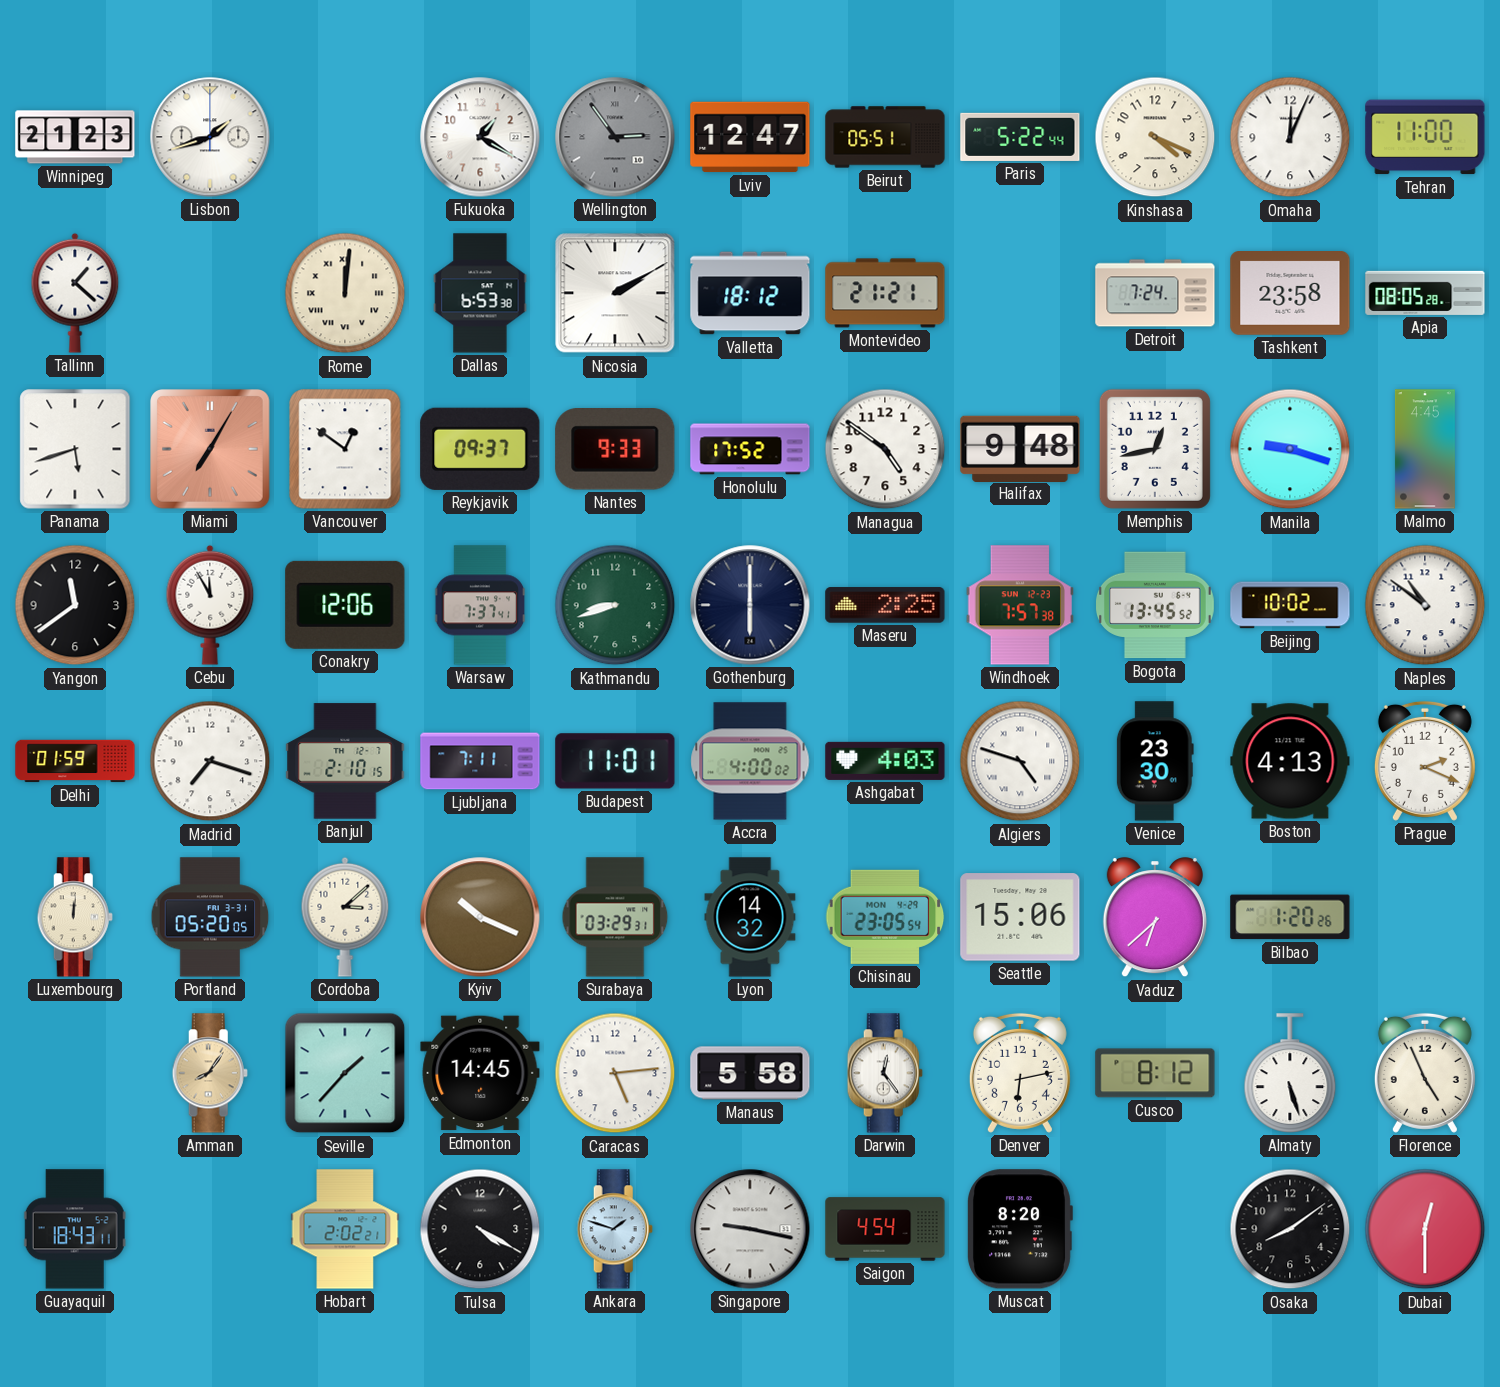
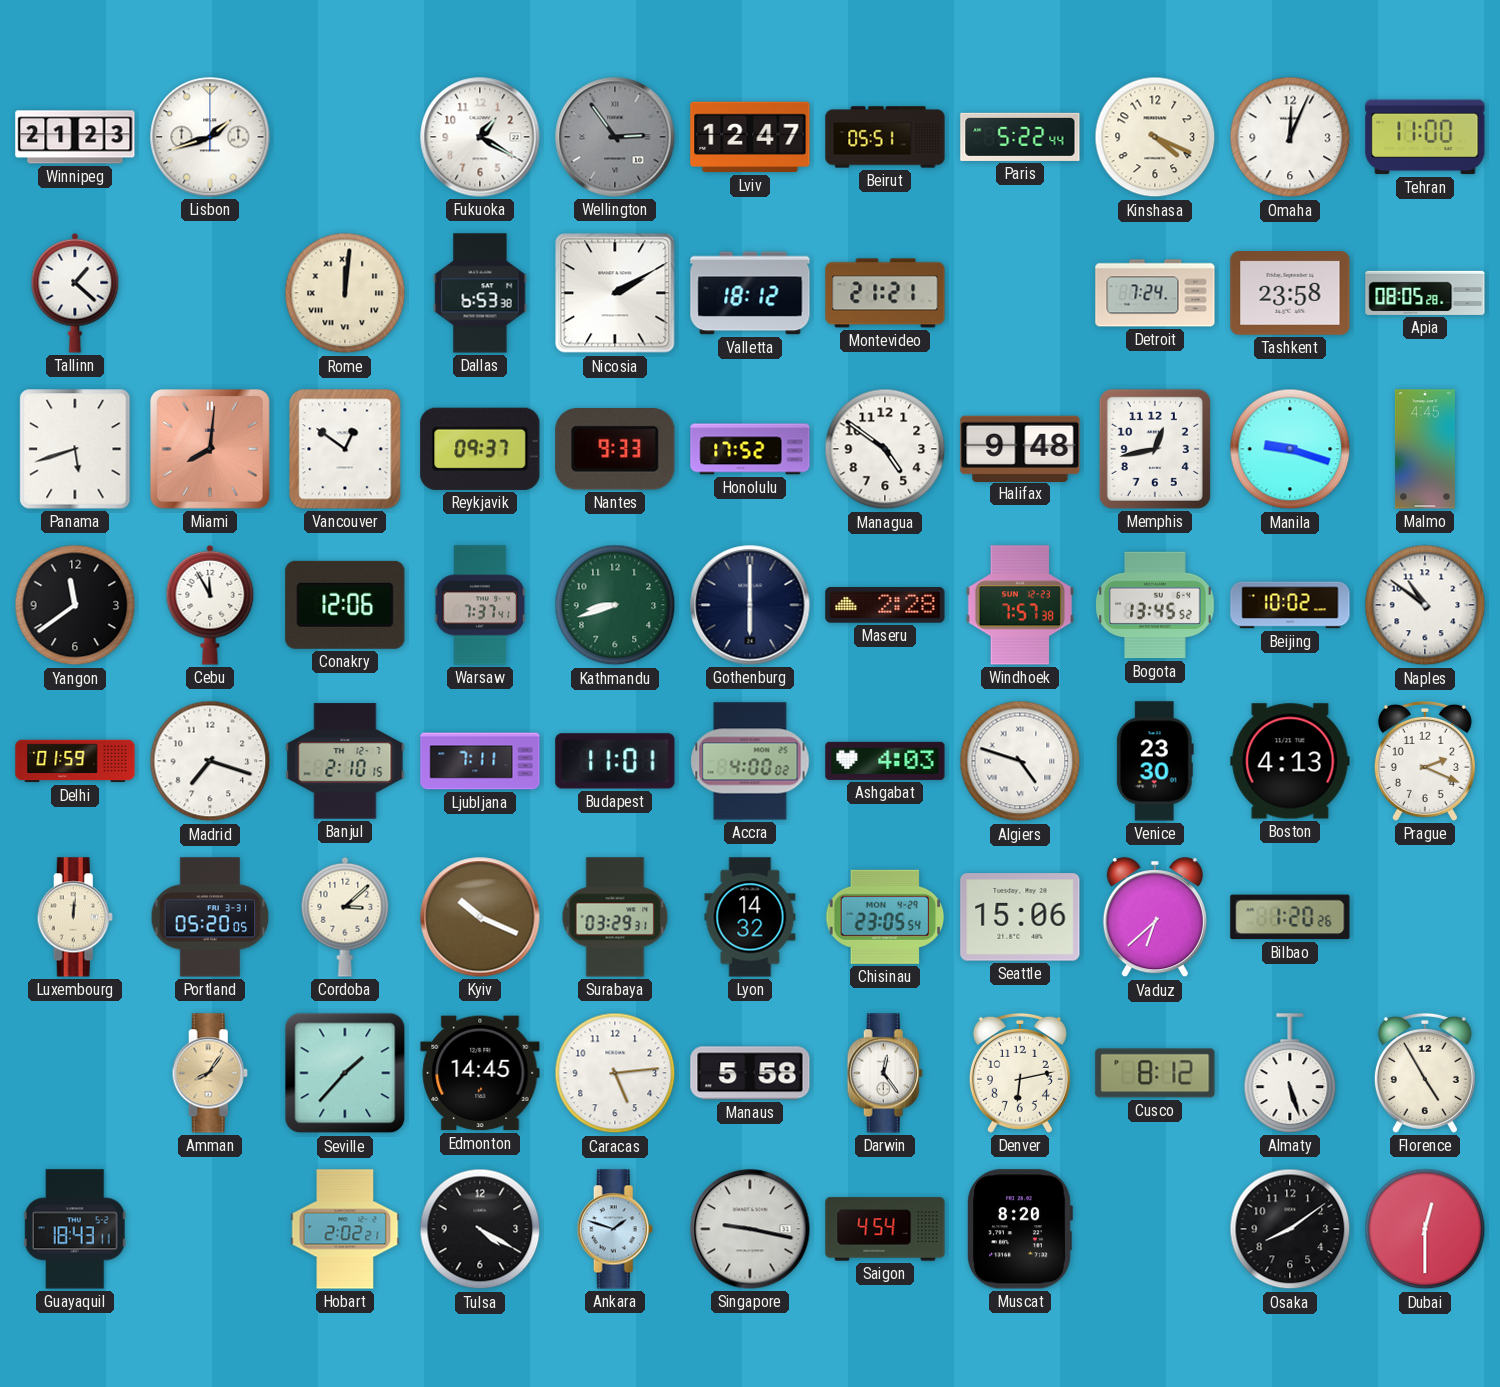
Miami: 7:05 -> 8:01
Maseru: 2:25 -> 2:28
Florence: 4:56 -> 4:55
